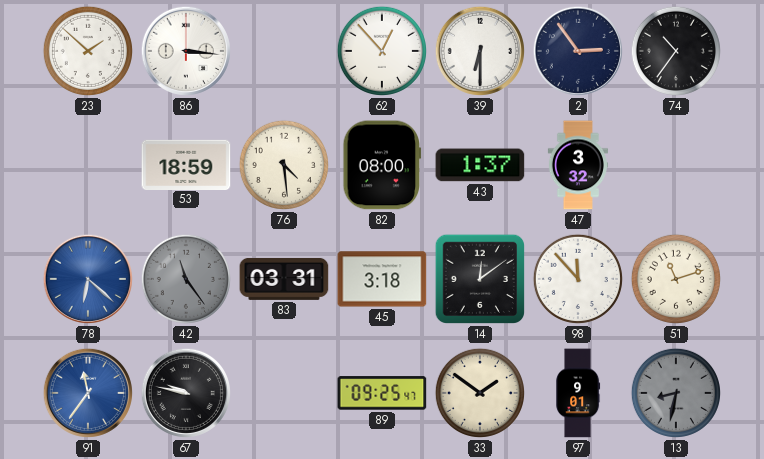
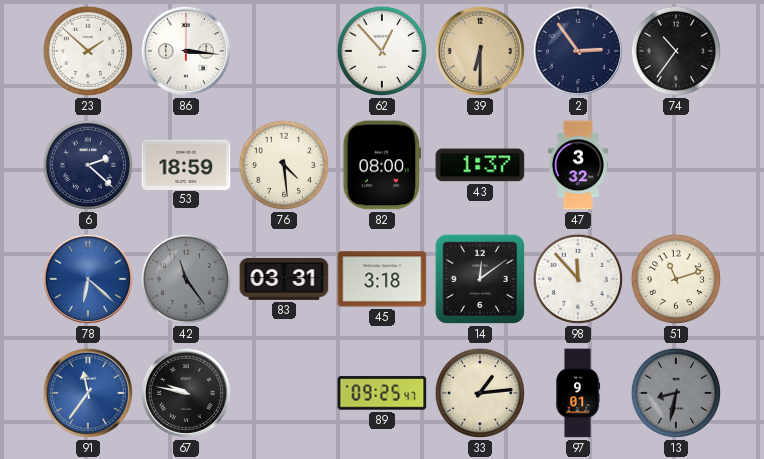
39 dial: white -> champagne
6: none -> 2:22
33: 1:51 -> 1:14
